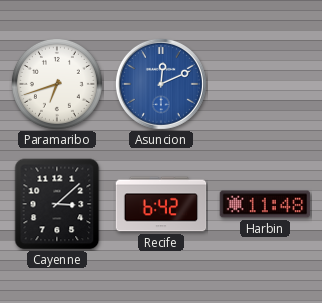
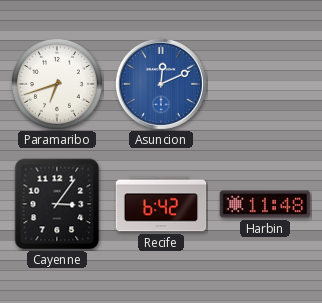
Cayenne: 3:08 -> 3:06
